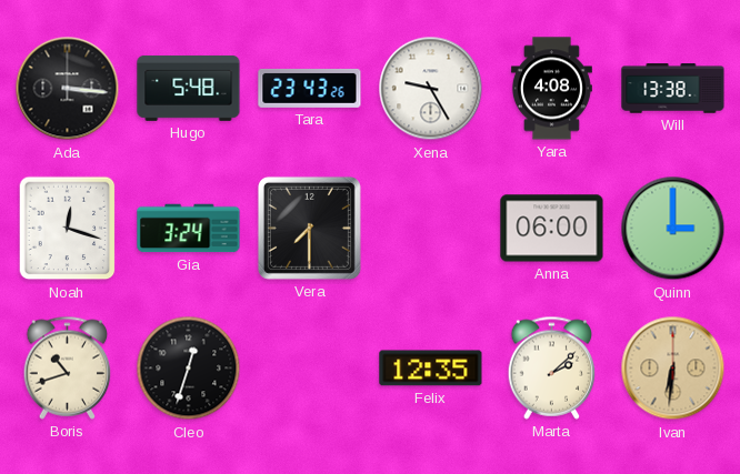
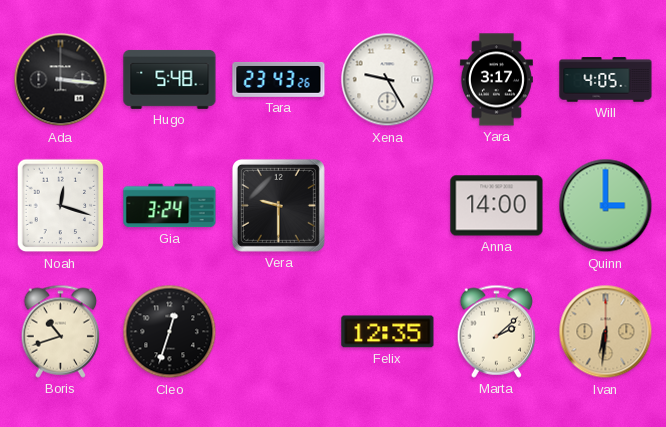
Yara: 4:08 -> 3:17
Will: 13:38 -> 4:05
Vera: 7:30 -> 9:30
Anna: 06:00 -> 14:00
